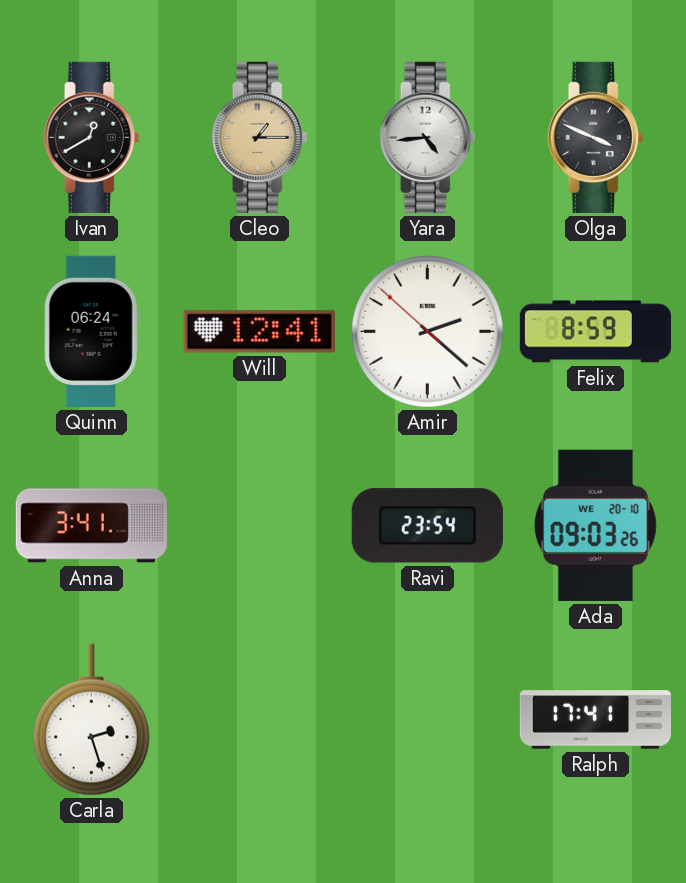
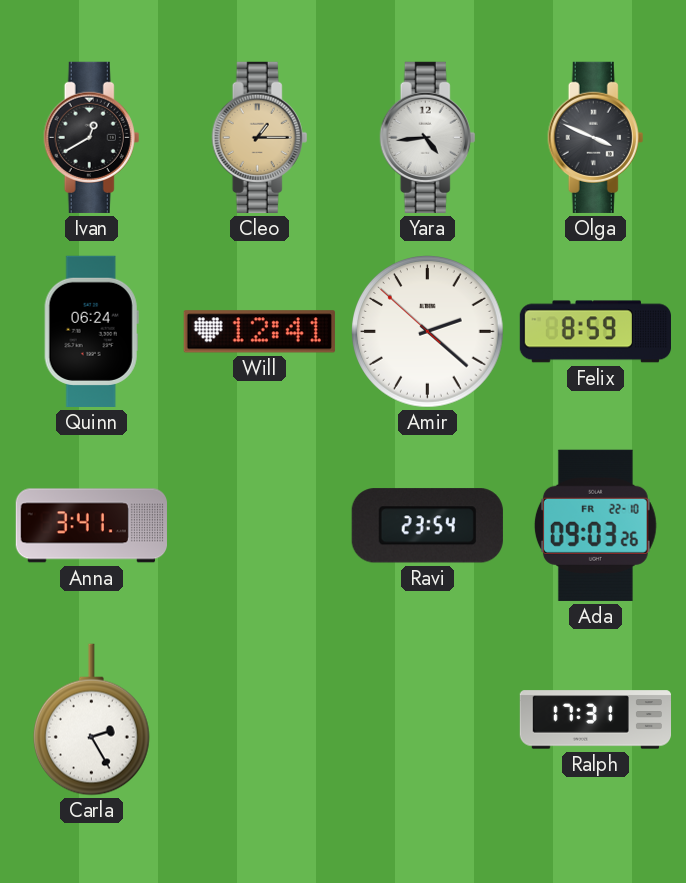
Ada date: WE 20-10 -> FR 22-10
Carla: 2:27 -> 2:25
Ralph: 17:41 -> 17:31
